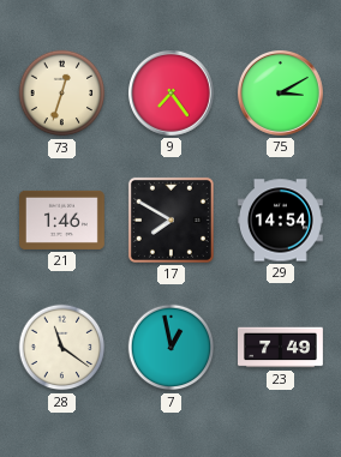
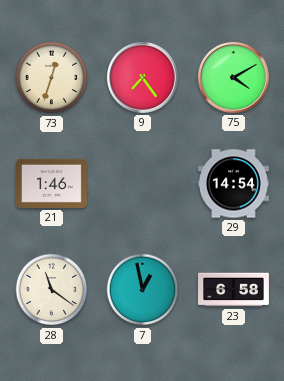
75: 3:10 -> 4:10
17: 7:50 -> none
23: 7:49 -> 6:58
